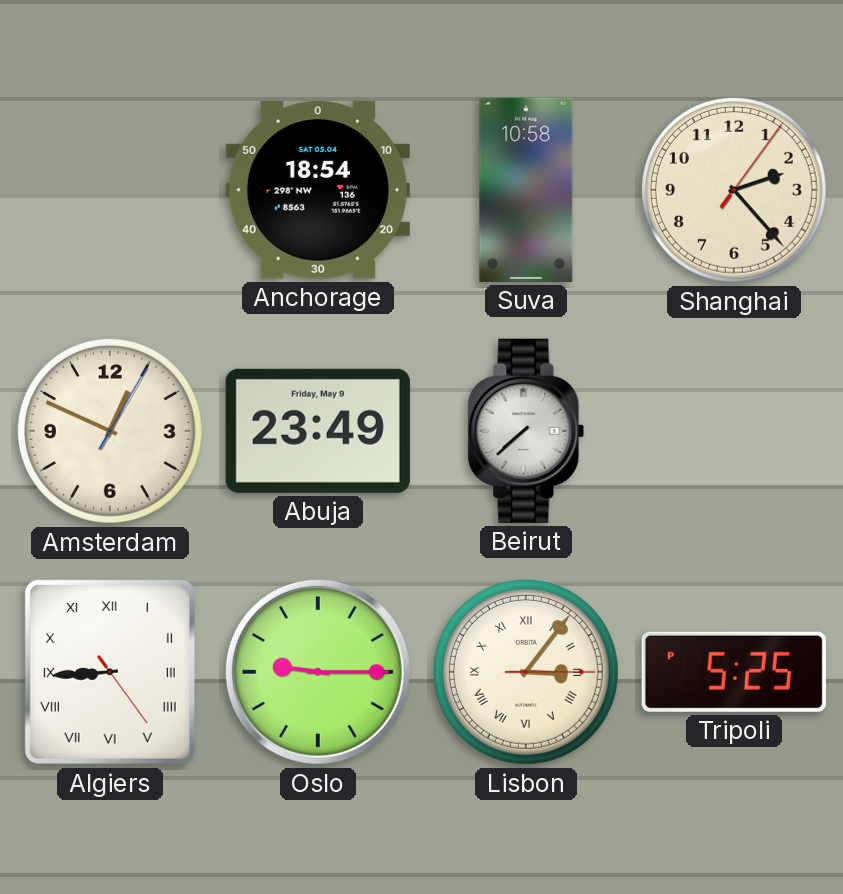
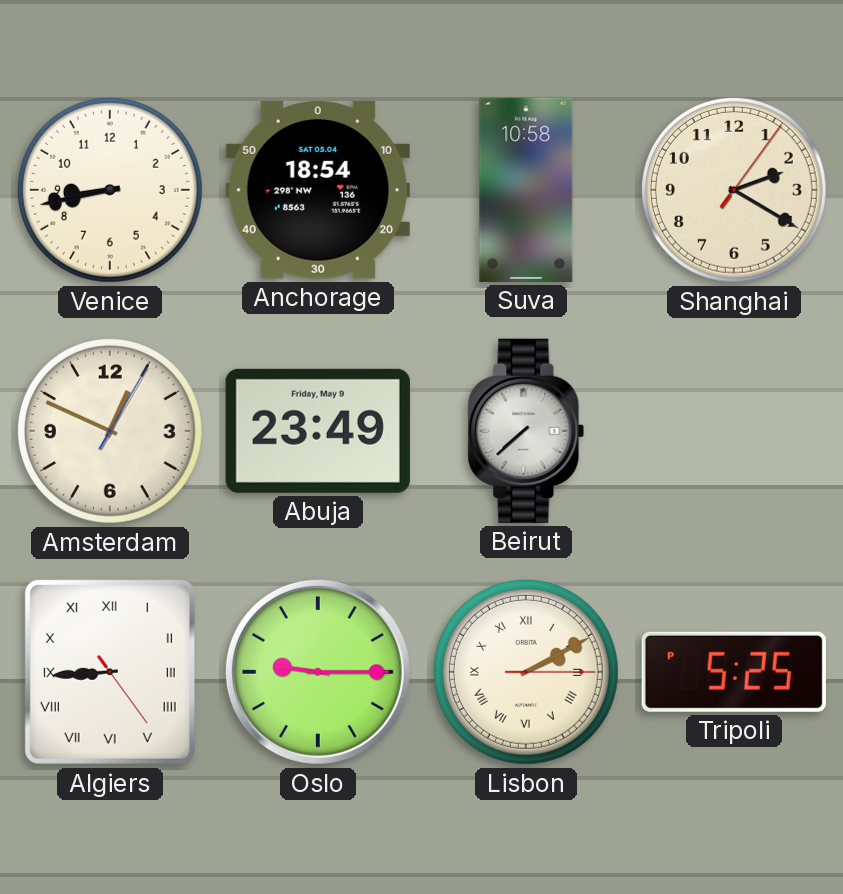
Venice: none -> 8:43
Shanghai: 2:23 -> 2:20
Lisbon: 3:06 -> 2:10
